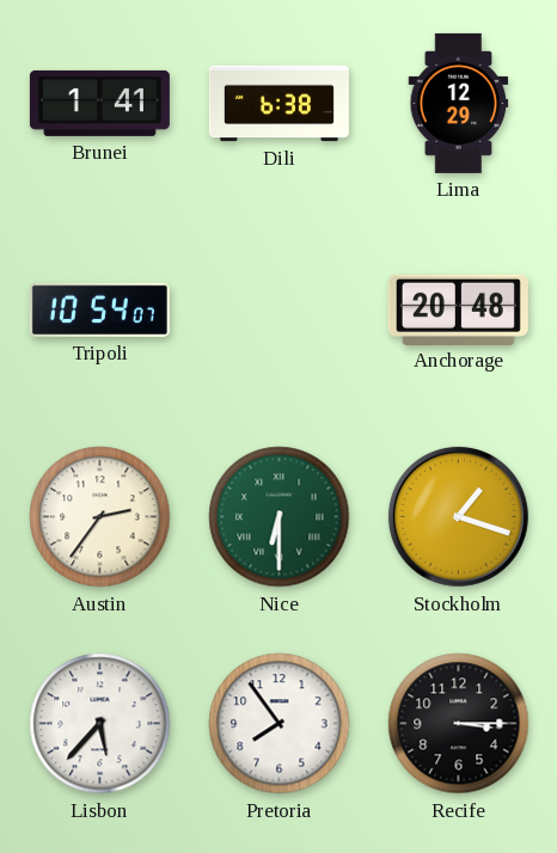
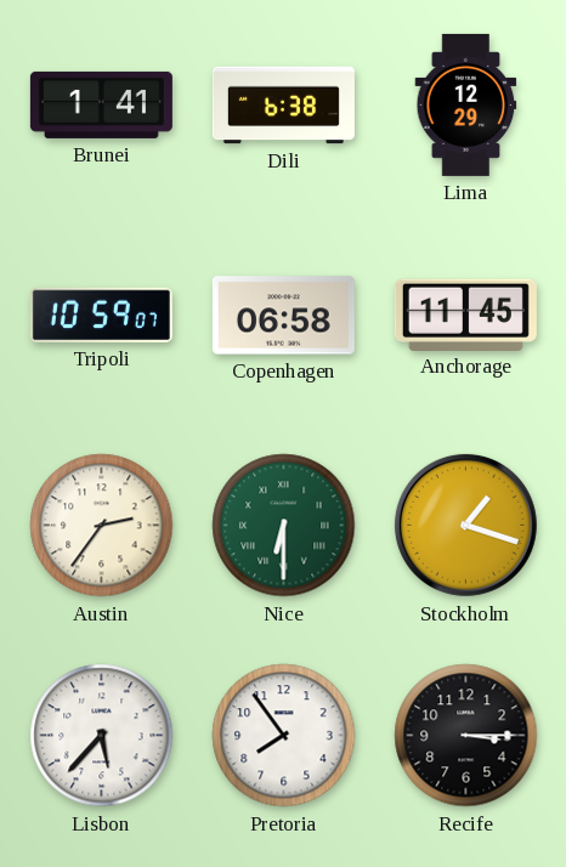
Tripoli: 10:54 -> 10:59
Copenhagen: none -> 06:58
Anchorage: 20:48 -> 11:45
